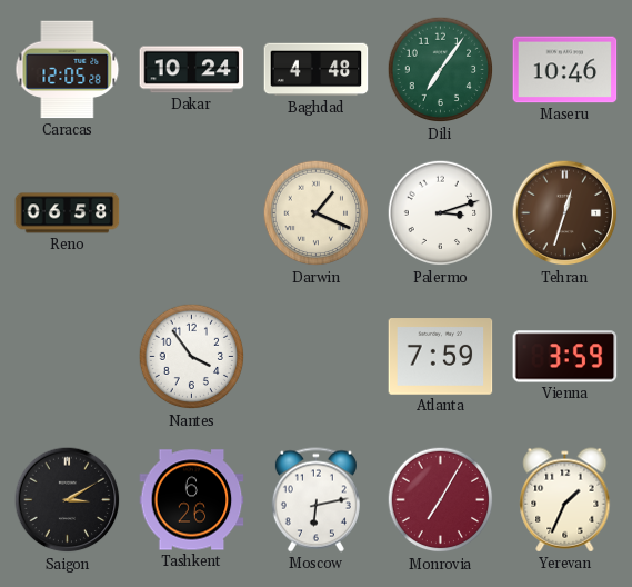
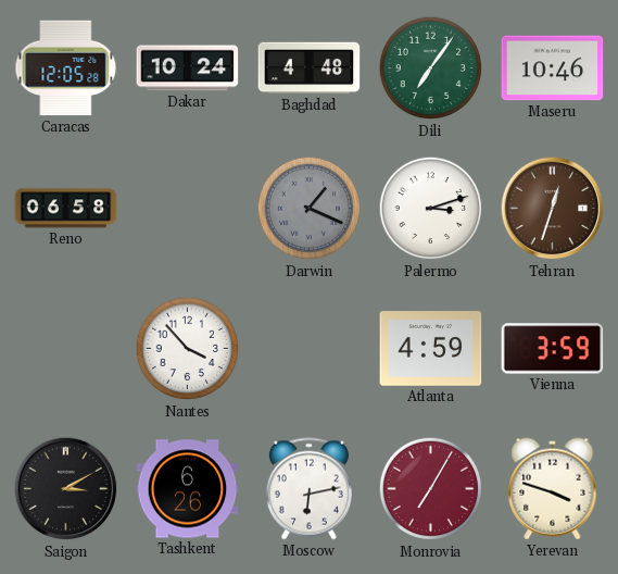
Darwin dial: cream -> grey
Nantes: 3:54 -> 3:53
Atlanta: 7:59 -> 4:59
Yerevan: 1:34 -> 3:48
